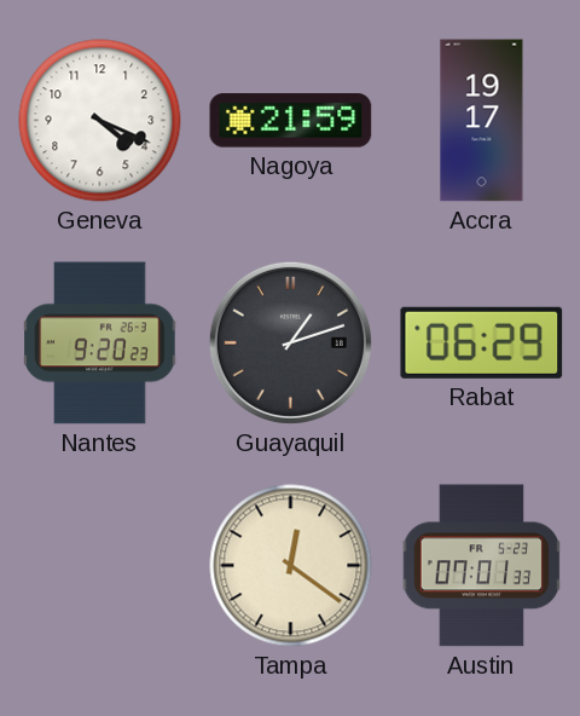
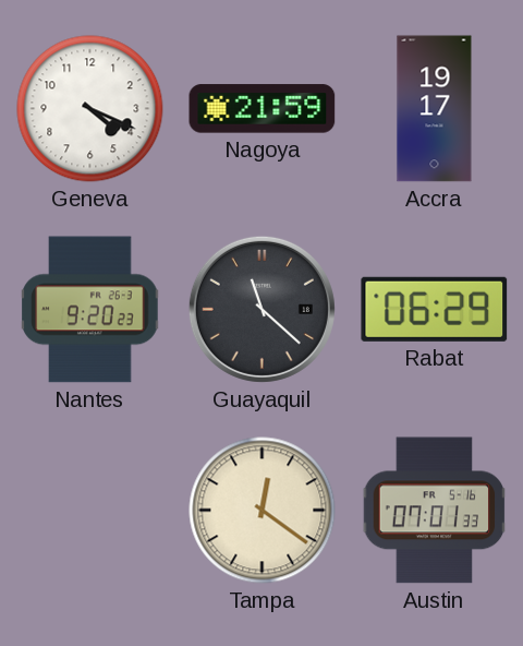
Guayaquil: 1:12 -> 11:22
Austin date: FR 5-23 -> FR 5-16
